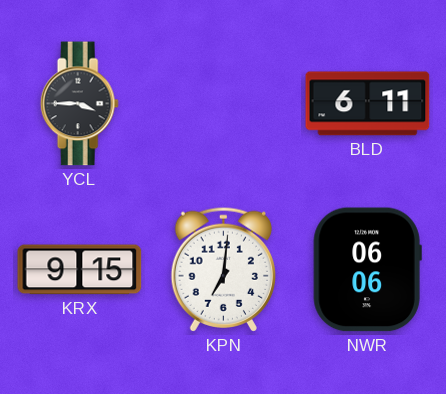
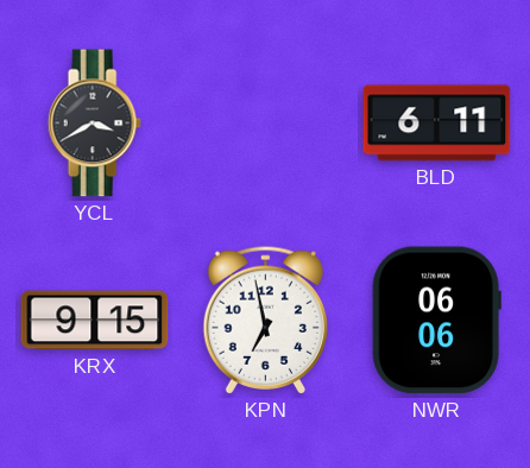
YCL: 3:45 -> 3:40
KPN: 7:01 -> 6:58
